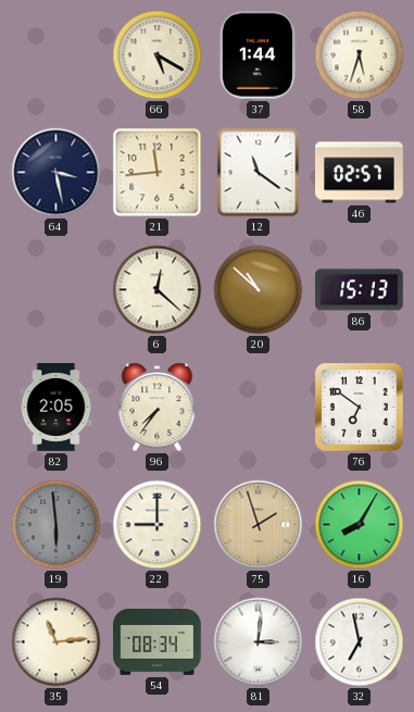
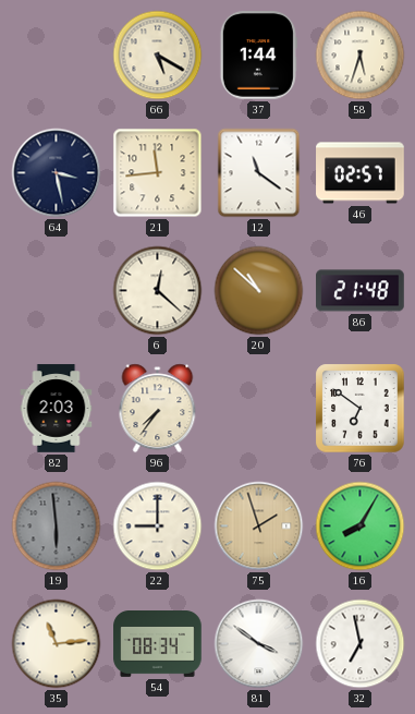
86: 15:13 -> 21:48
82: 2:05 -> 2:03
81: 3:01 -> 3:51
